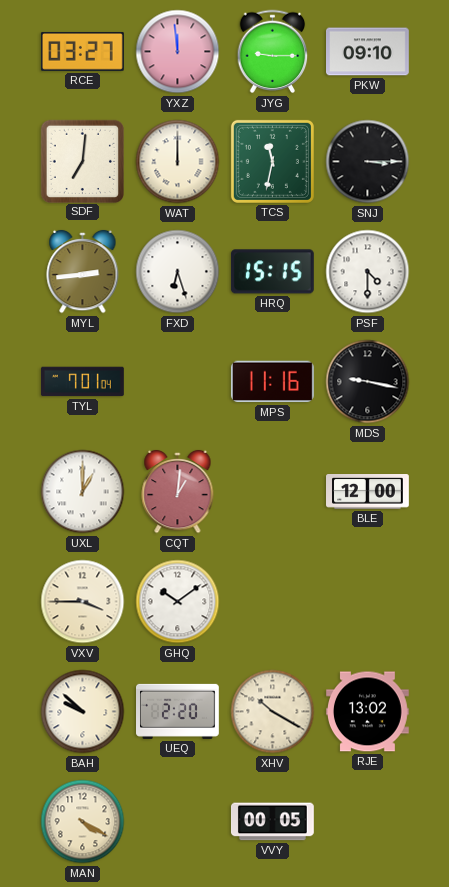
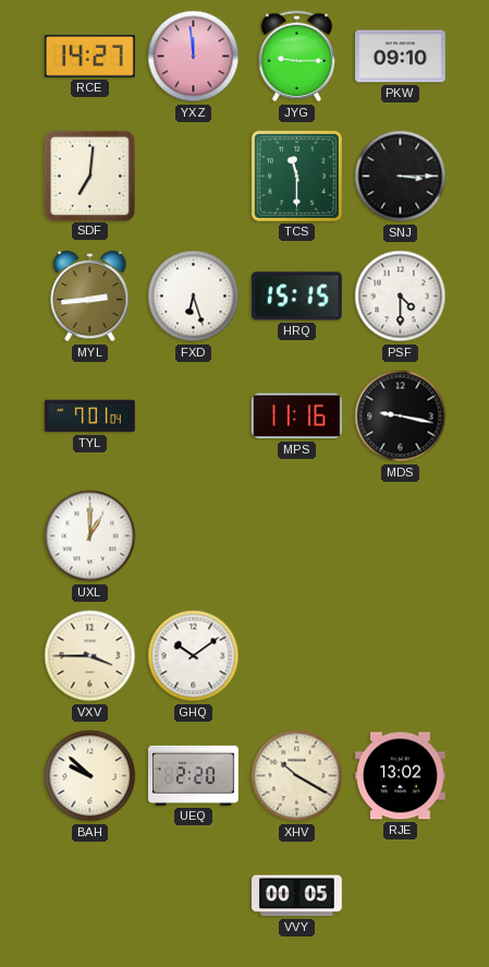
RCE: 03:27 -> 14:27
WAT: 12:00 -> none
TCS: 11:32 -> 11:30
CQT: 1:01 -> none
BLE: 12:00 -> none
MAN: 4:20 -> none
